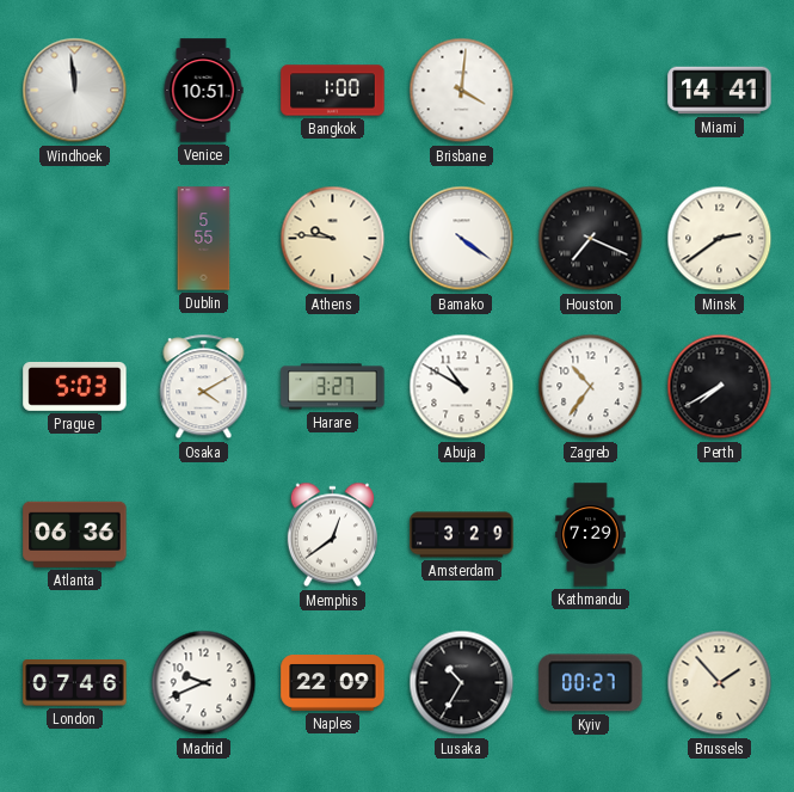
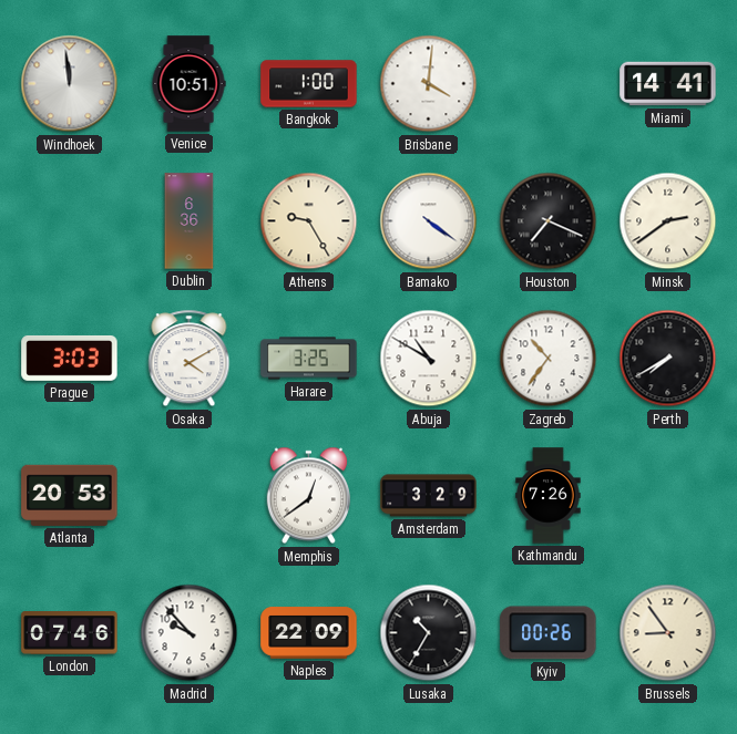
Dublin: 5:55 -> 6:36
Athens: 9:46 -> 9:25
Prague: 5:03 -> 3:03
Harare: 3:27 -> 3:25
Atlanta: 06:36 -> 20:53
Kathmandu: 7:29 -> 7:26
Madrid: 9:41 -> 9:53
Kyiv: 00:27 -> 00:26
Brussels: 1:53 -> 8:54
